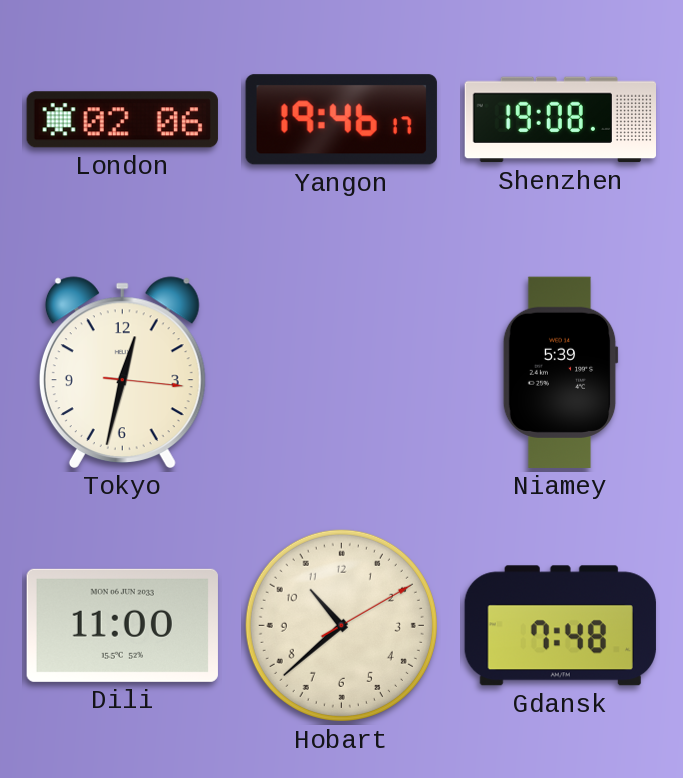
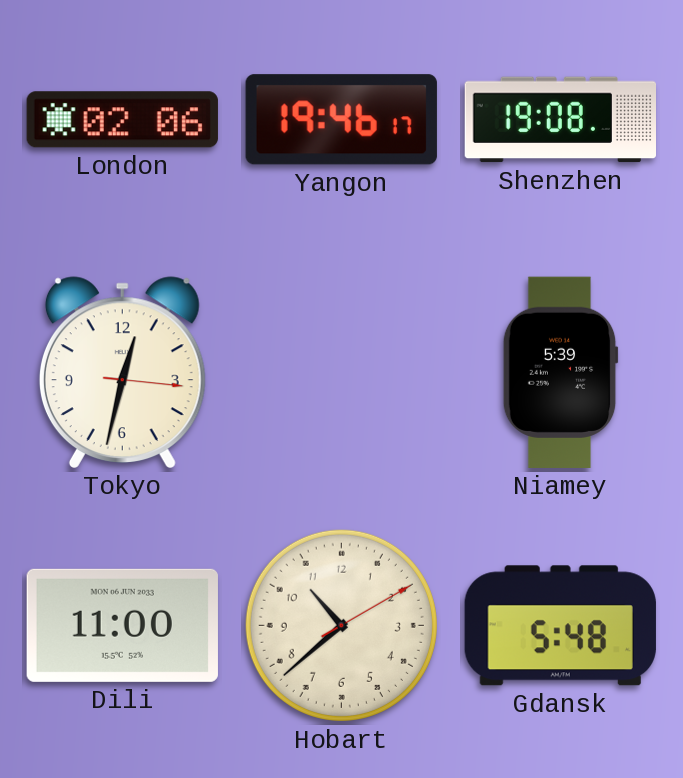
Gdansk: 7:48 -> 5:48
